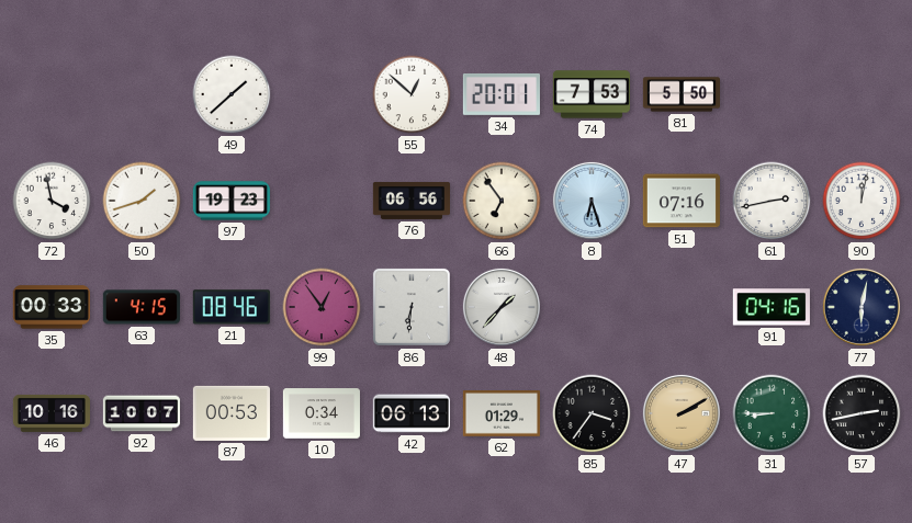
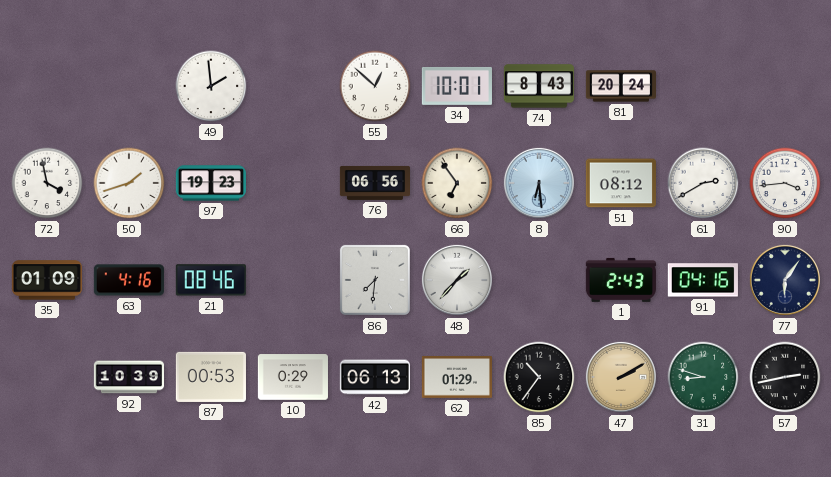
49: 1:38 -> 1:59
34: 20:01 -> 10:01
74: 7:53 -> 8:43
81: 5:50 -> 20:24
8: 6:27 -> 6:29
51: 07:16 -> 08:12
61: 2:43 -> 2:40
90: 12:02 -> 3:44
35: 00:33 -> 01:09
63: 4:15 -> 4:16
99: 12:54 -> none
86: 6:31 -> 7:31
1: none -> 2:43
77: 6:02 -> 6:06
46: 10:16 -> none
92: 10:07 -> 10:39
10: 0:34 -> 0:29
85: 3:36 -> 10:36
31: 8:45 -> 8:48
